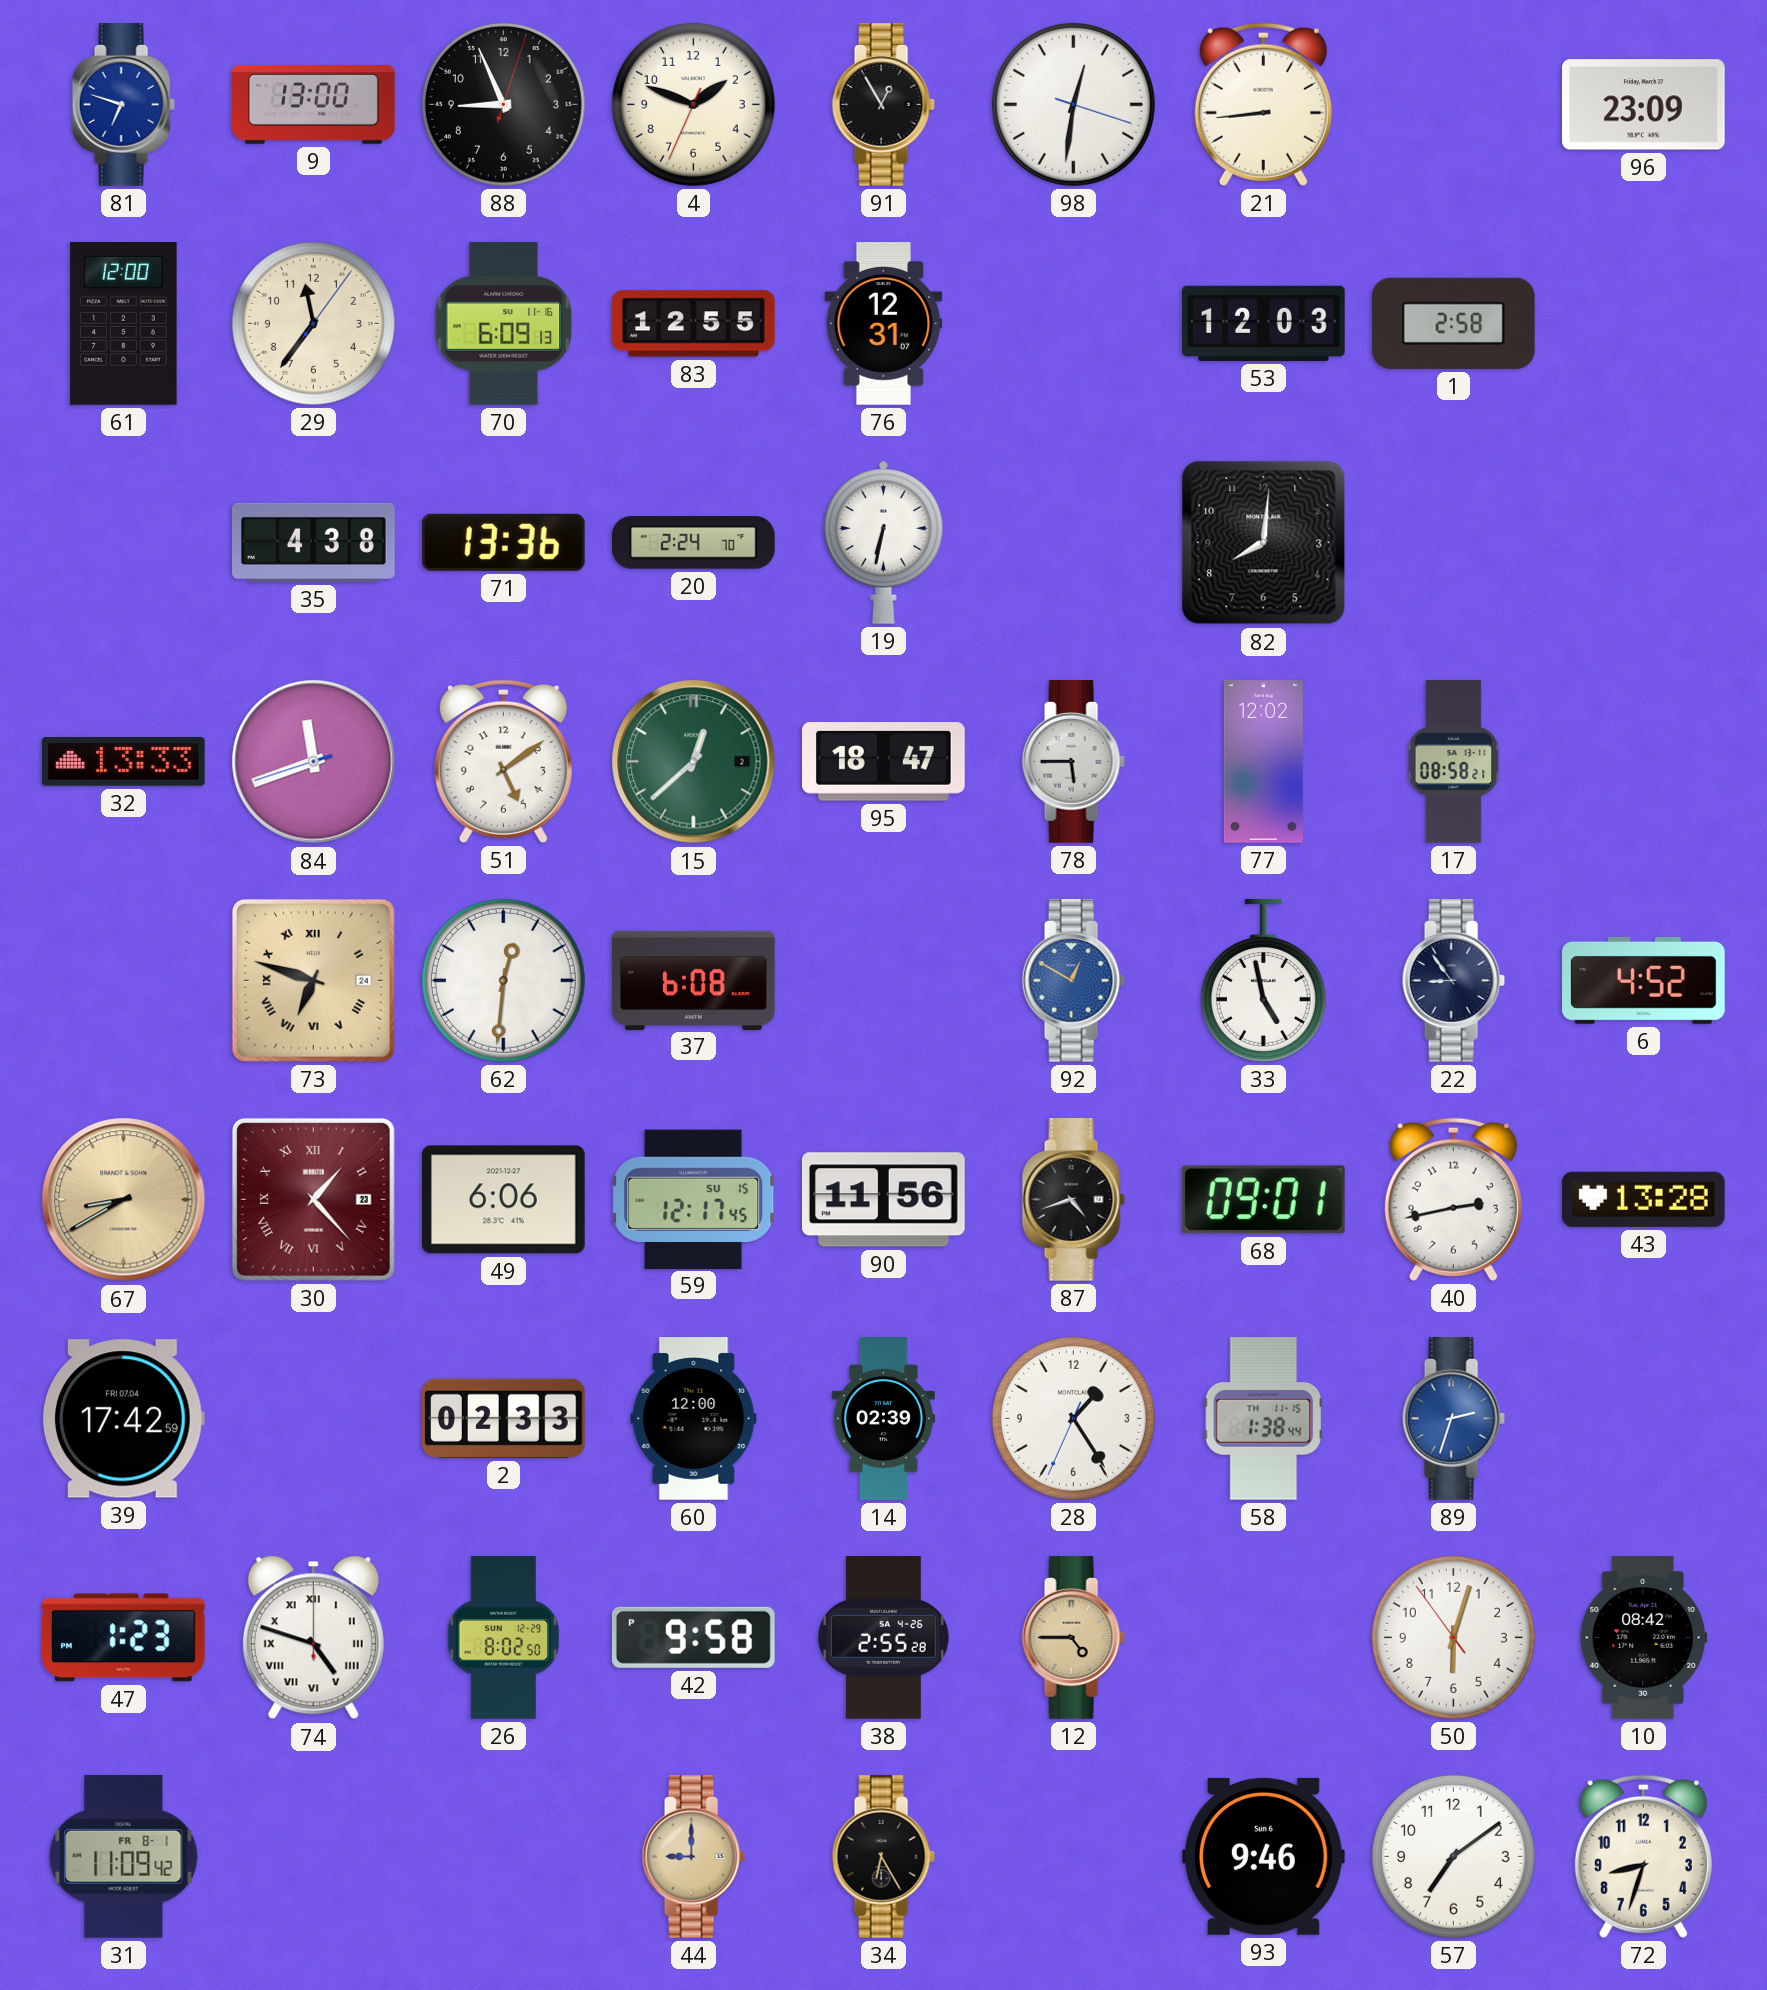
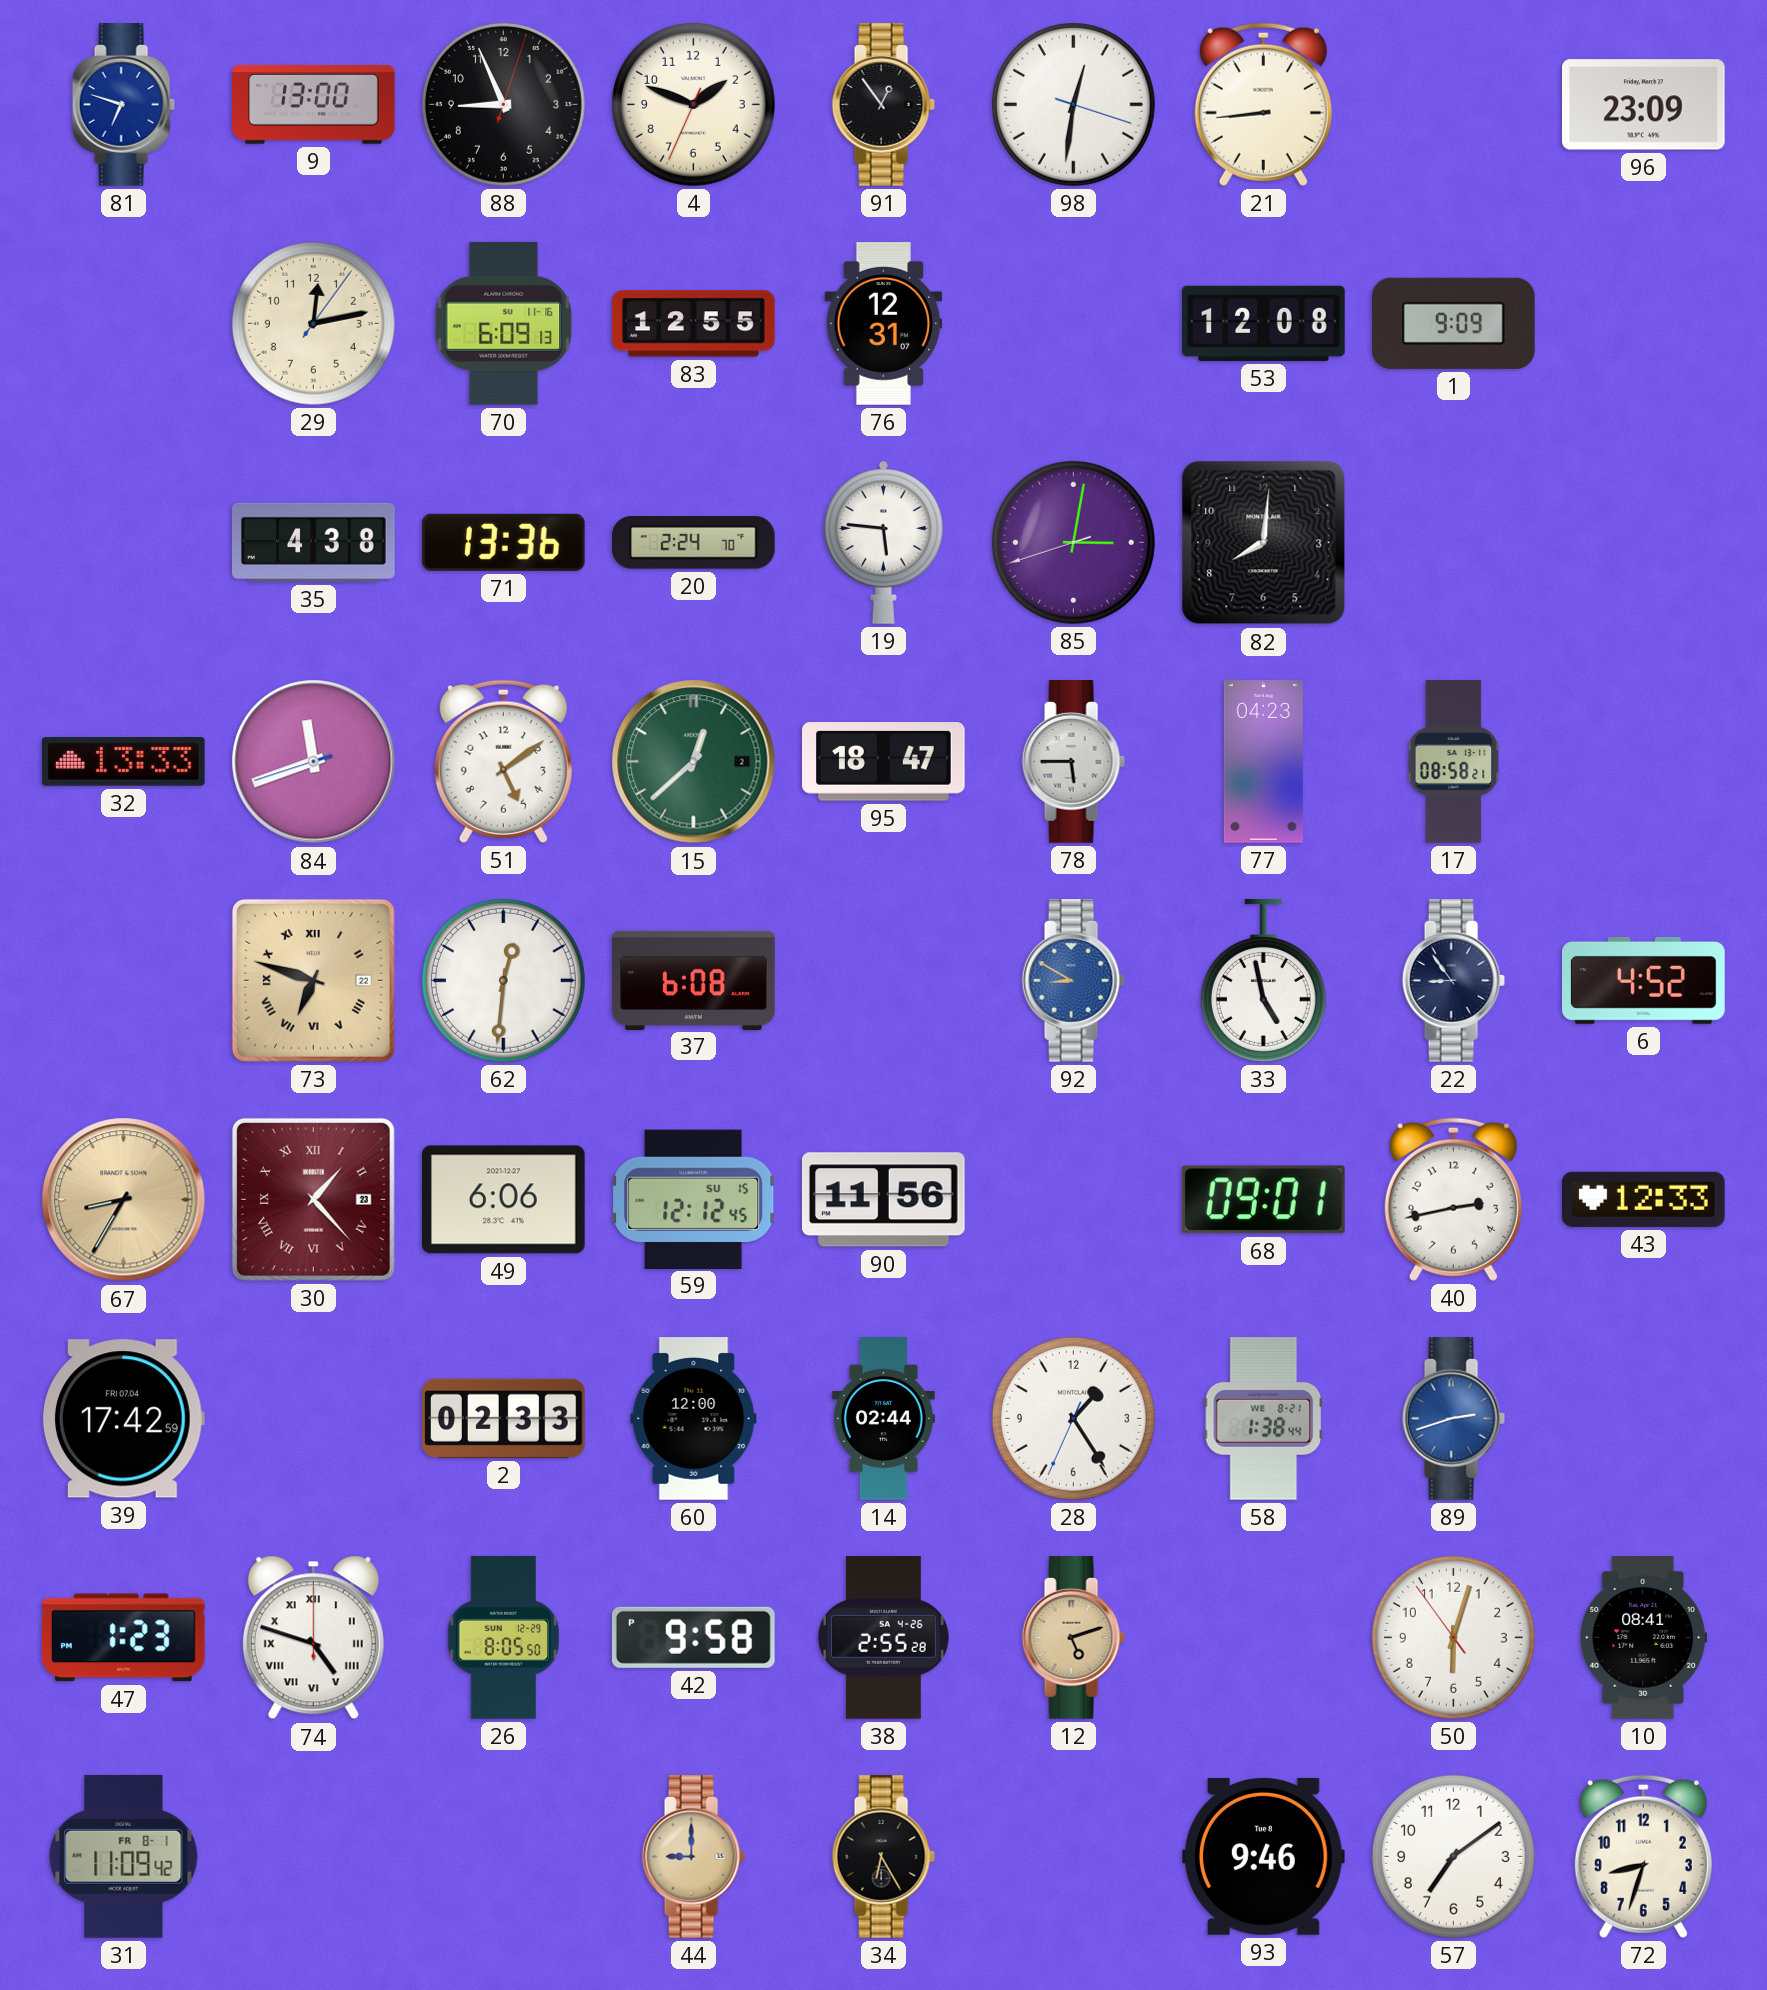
91: 12:55 -> 12:54
61: 12:00 -> none
29: 11:36 -> 12:13
53: 12:03 -> 12:08
1: 2:58 -> 9:09
19: 6:32 -> 5:46
85: none -> 3:01
77: 12:02 -> 04:23
73 date: 24 -> 22
92: 12:50 -> 8:50
67: 8:40 -> 8:35
59: 12:17 -> 12:12
87: 4:42 -> none
43: 13:28 -> 12:33
14: 02:39 -> 02:44
58 date: TH 11-15 -> WE 8-21
89: 2:33 -> 2:42
26: 8:02 -> 8:05
12: 4:45 -> 5:12
10: 08:42 -> 08:41
93 date: Sun 6 -> Tue 8
